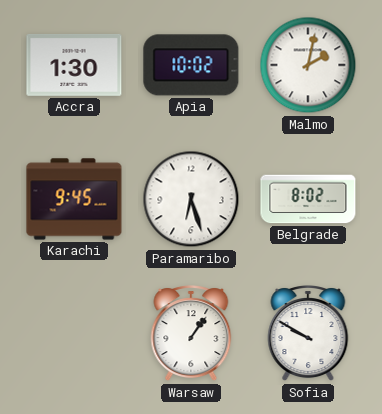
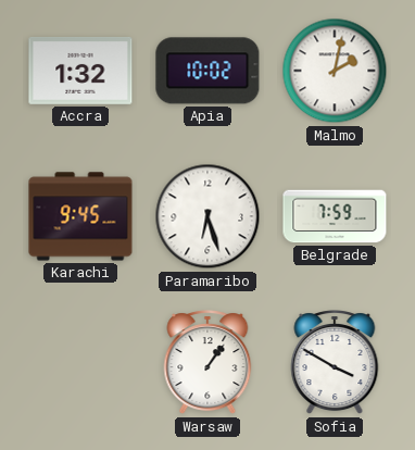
Accra: 1:30 -> 1:32
Belgrade: 8:02 -> 7:59
Sofia: 9:50 -> 3:50
